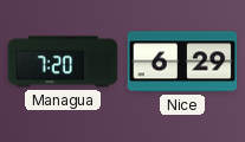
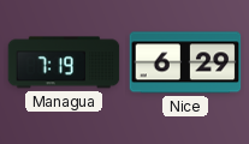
Managua: 7:20 -> 7:19
